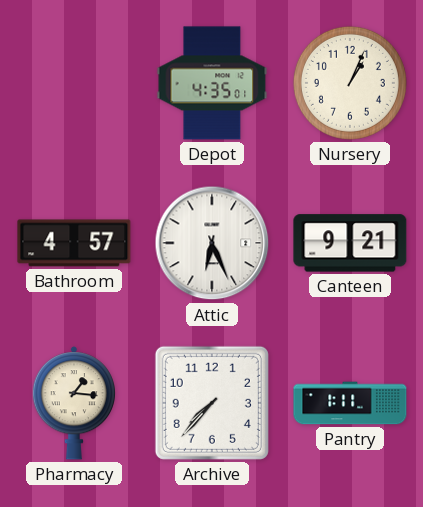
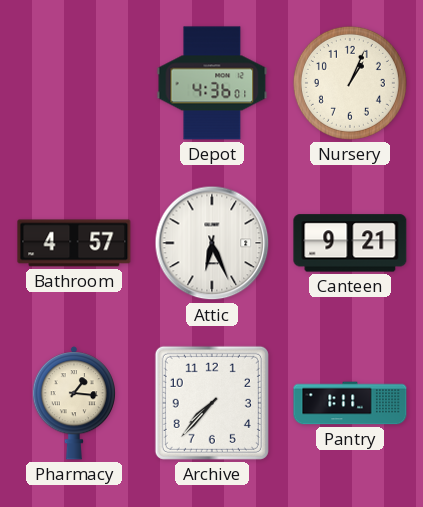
Depot: 4:35 -> 4:36
